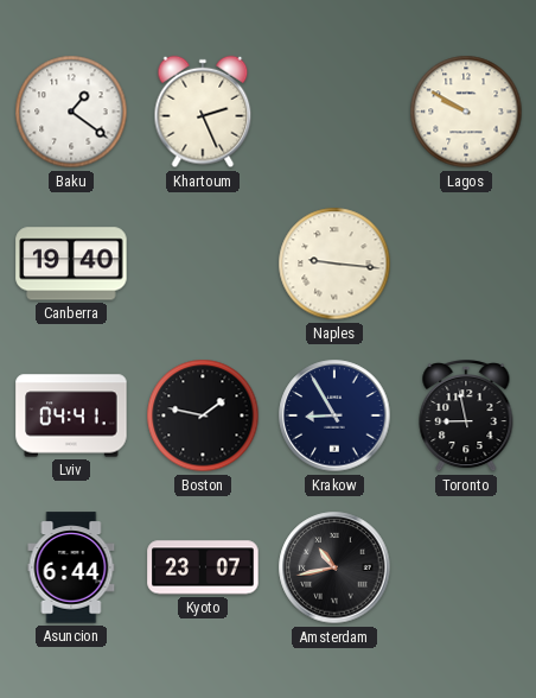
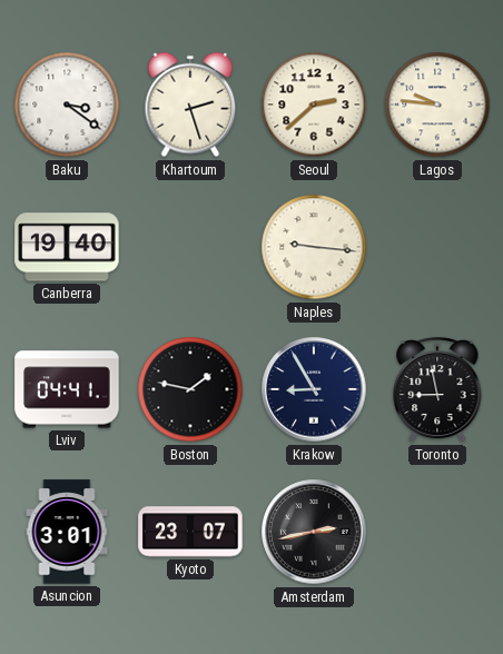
Baku: 1:21 -> 3:21
Khartoum: 2:26 -> 2:27
Seoul: none -> 2:38
Lagos: 9:50 -> 9:46
Asuncion: 6:44 -> 3:01
Amsterdam: 10:43 -> 2:43
